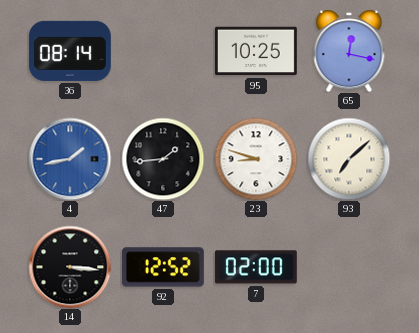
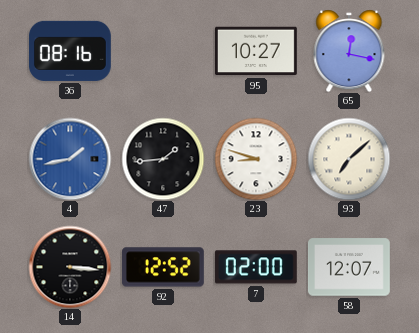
36: 08:14 -> 08:16
95: 10:25 -> 10:27
58: none -> 12:07
